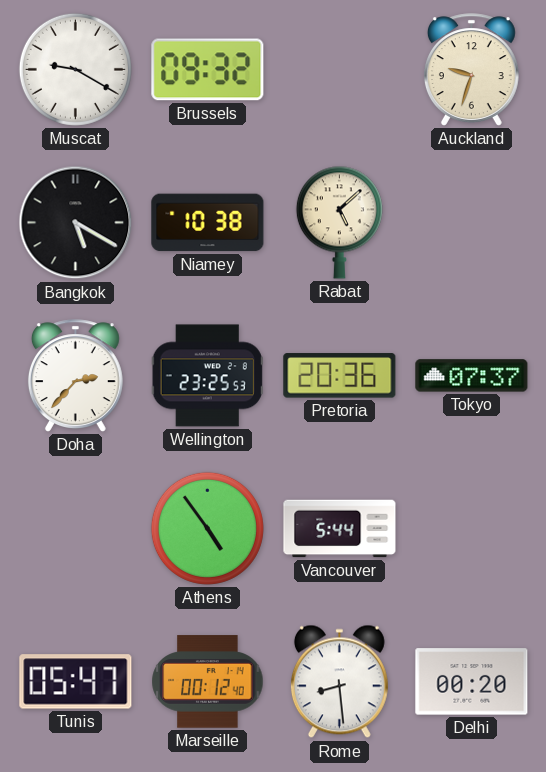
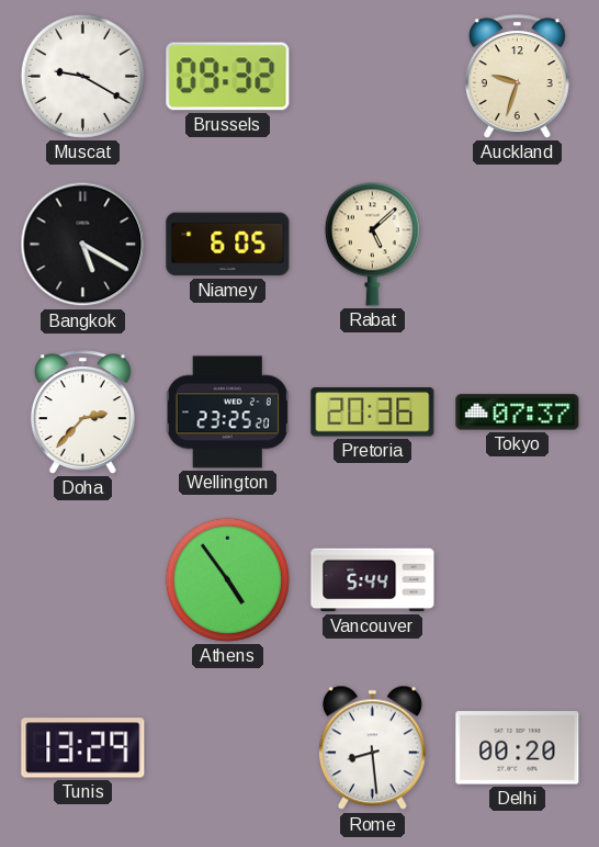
Niamey: 10:38 -> 6:05
Wellington: 23:25:53 -> 23:25:20
Tunis: 05:47 -> 13:29
Marseille: 00:12 -> none
